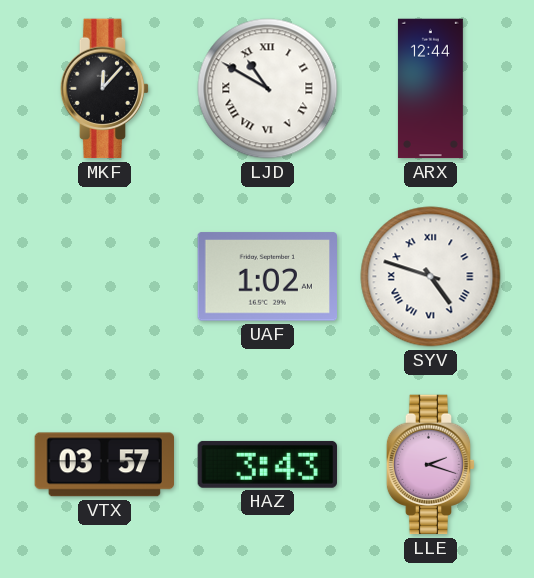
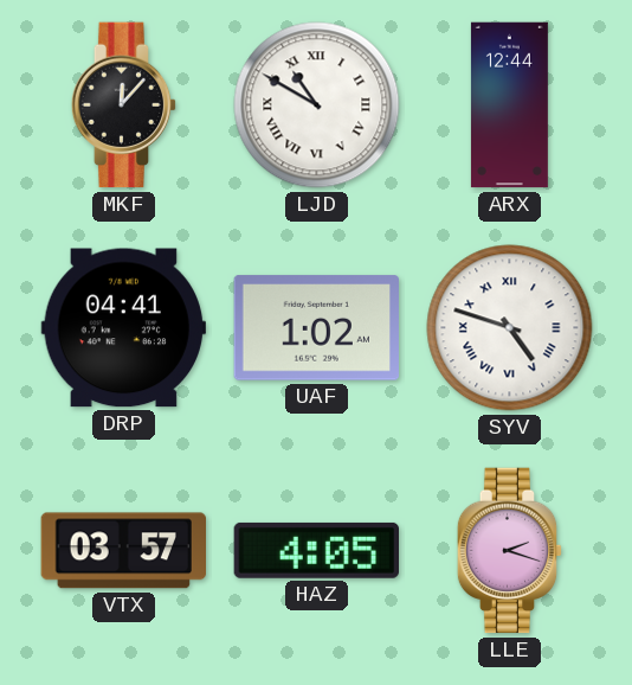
DRP: none -> 04:41
HAZ: 3:43 -> 4:05
